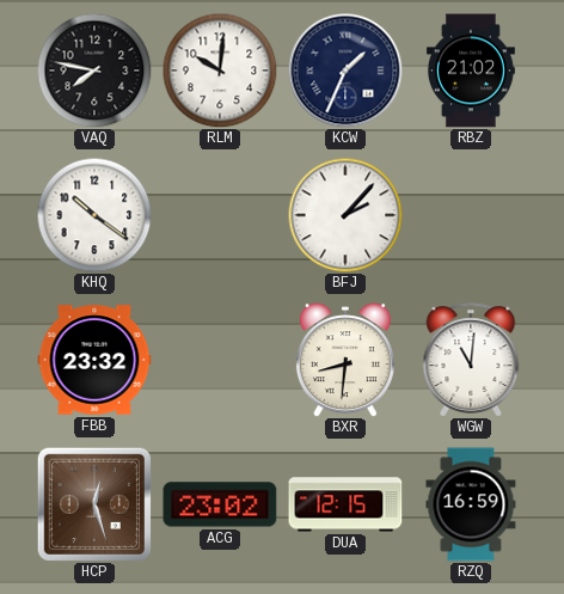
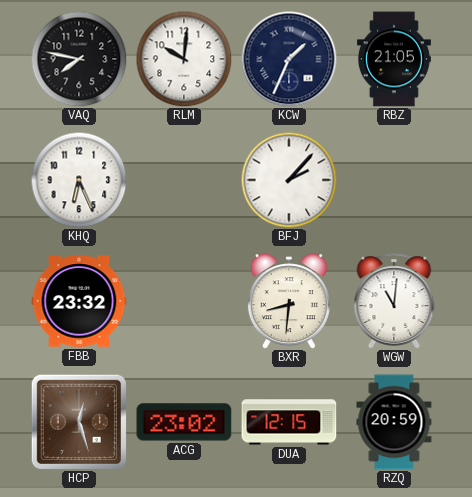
RBZ: 21:02 -> 21:05
KHQ: 10:21 -> 6:26
RZQ: 16:59 -> 20:59
